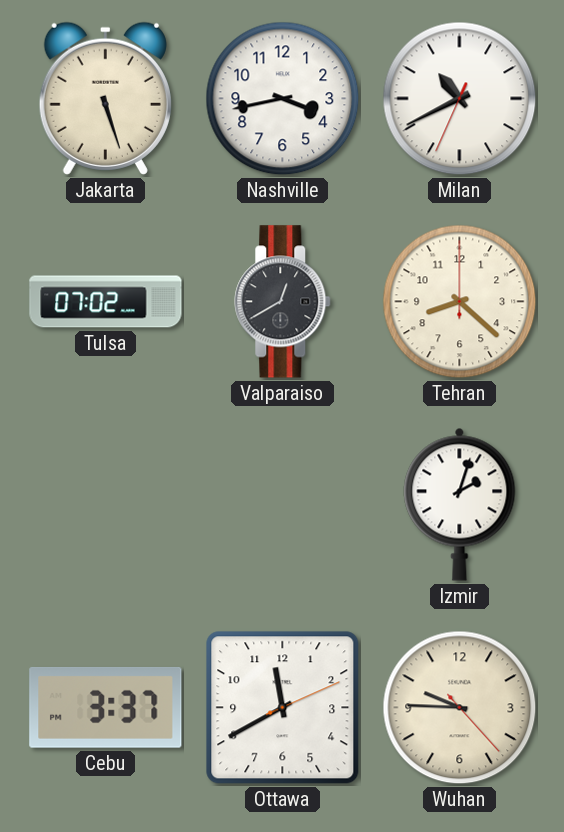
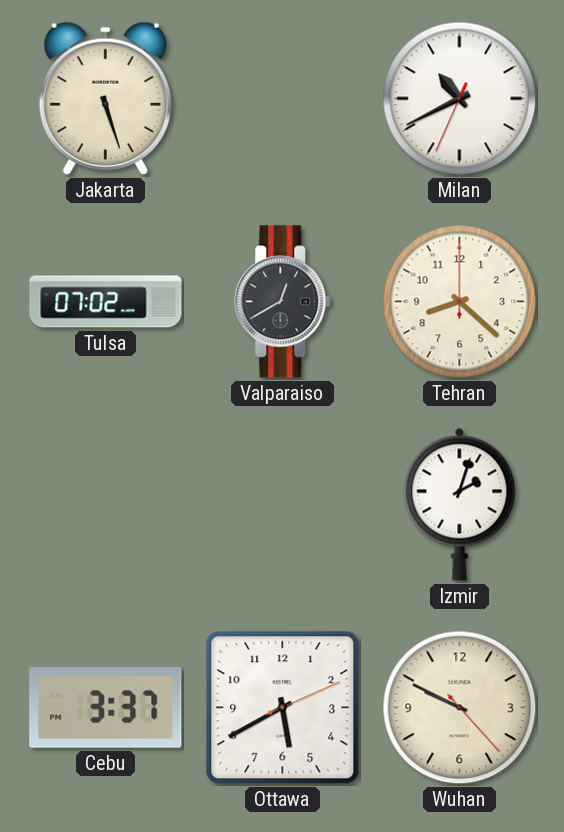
Nashville: 3:43 -> none
Ottawa: 11:40 -> 5:40
Wuhan: 9:45 -> 9:49
